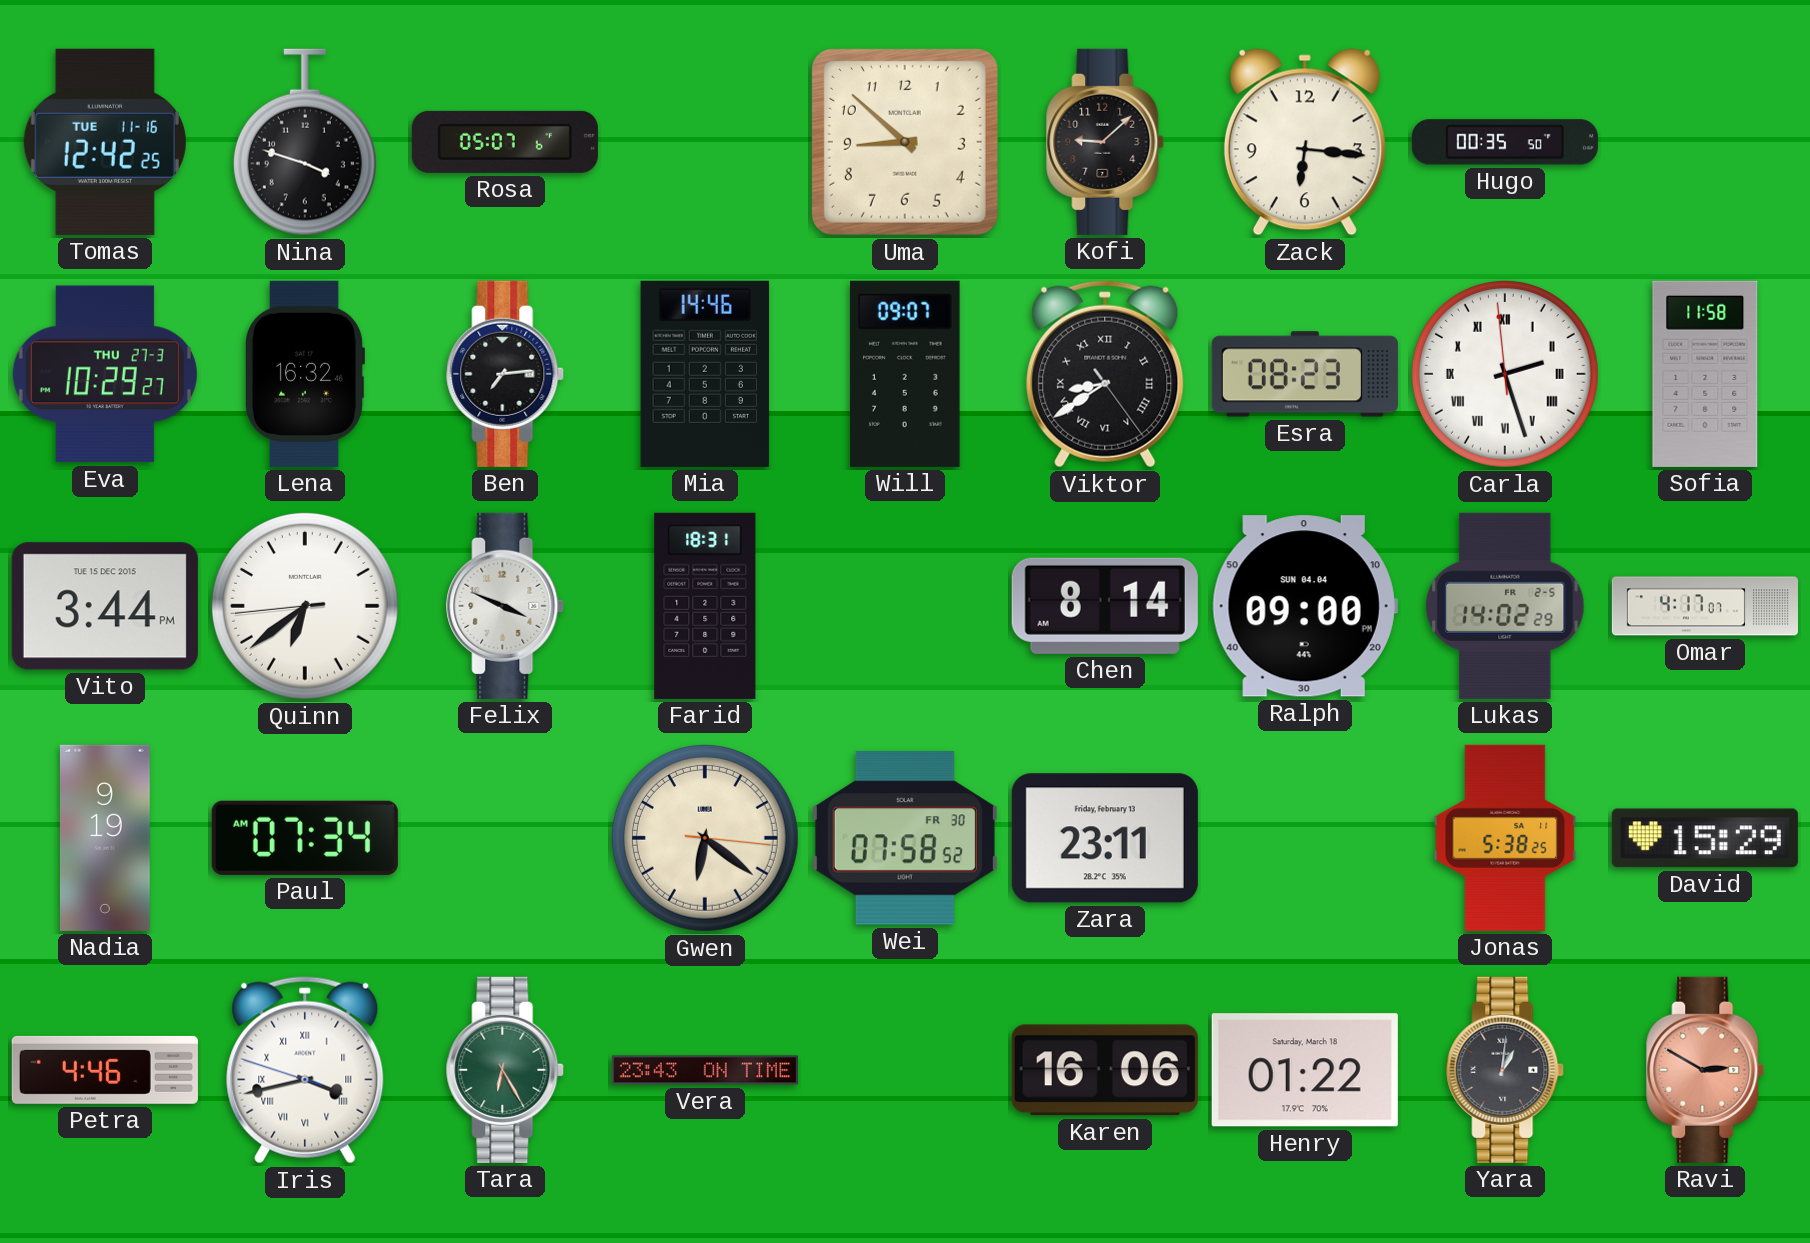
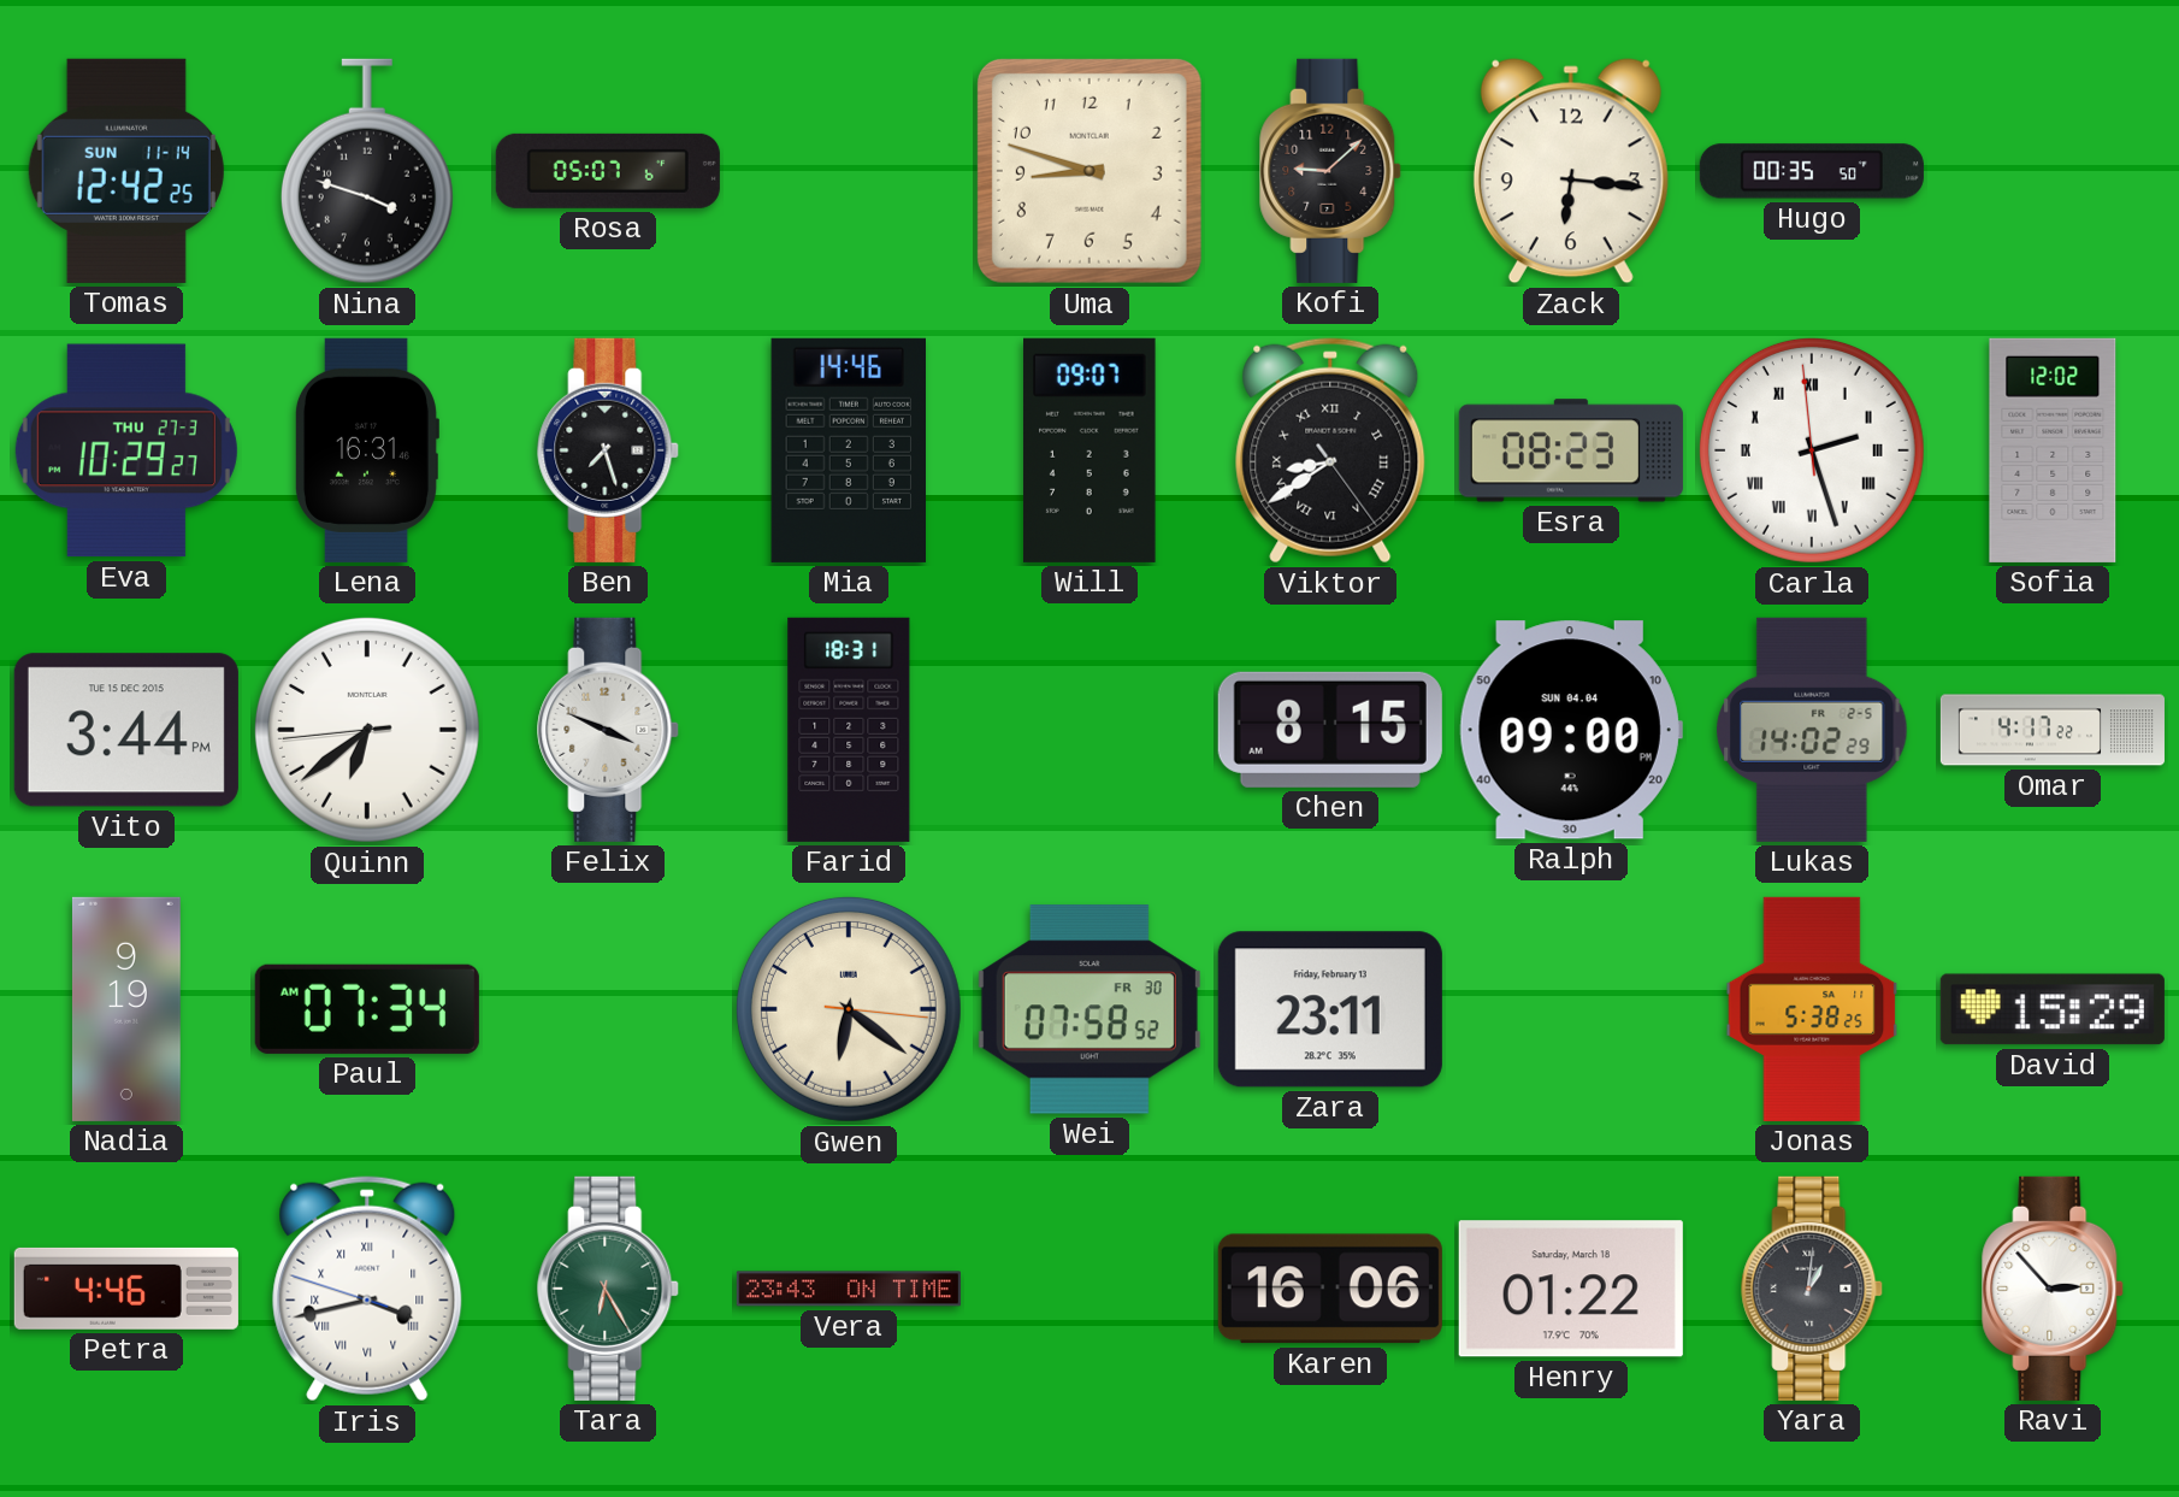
Tomas date: TUE 11-16 -> SUN 11-14
Uma: 8:52 -> 8:48
Lena: 16:32 -> 16:31
Ben: 7:14 -> 7:27
Sofia: 11:58 -> 12:02
Chen: 8:14 -> 8:15
Omar: 4:17:07 -> 4:17:22
Ravi: 2:50 -> 2:53
Ravi dial: salmon -> white
